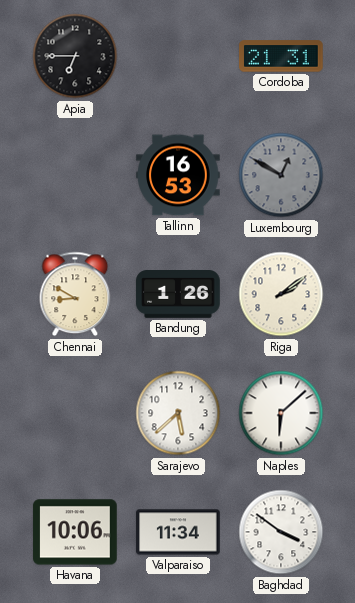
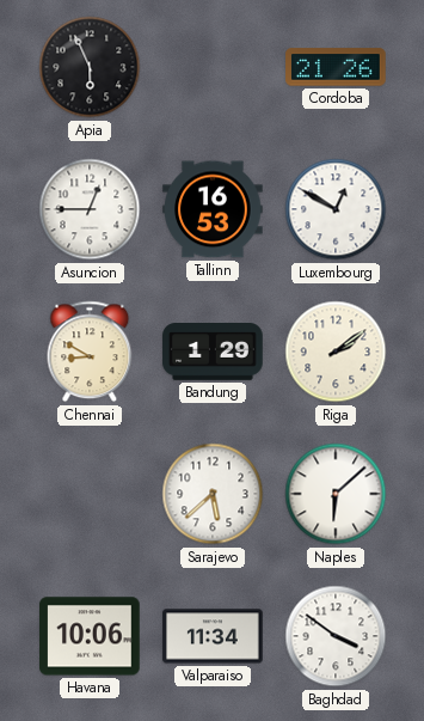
Apia: 6:45 -> 5:56
Cordoba: 21:31 -> 21:26
Asuncion: none -> 12:45
Luxembourg dial: grey -> white
Bandung: 1:26 -> 1:29
